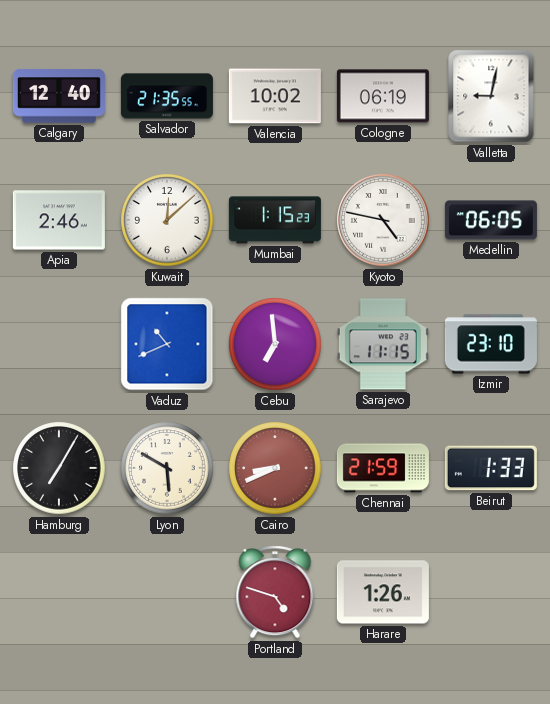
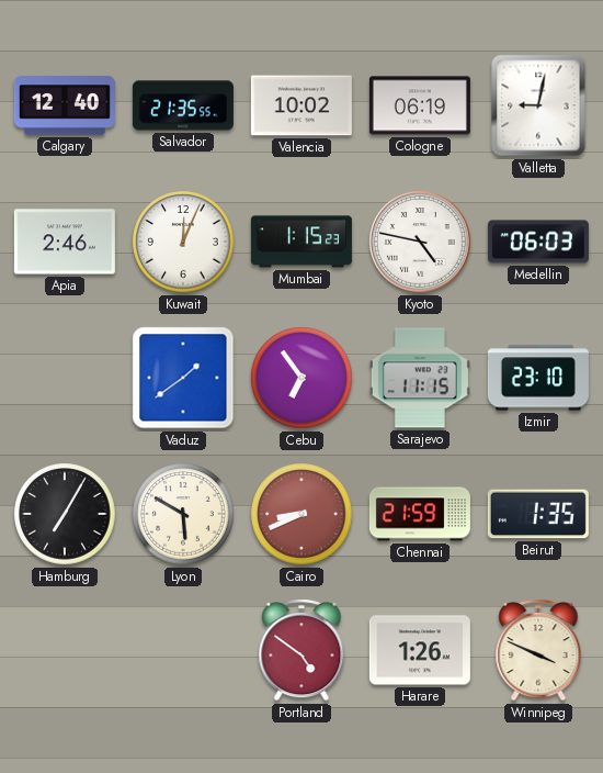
Kuwait: 12:08 -> 12:04
Medellin: 06:05 -> 06:03
Vaduz: 10:41 -> 1:39
Cebu: 6:59 -> 6:54
Beirut: 1:33 -> 1:35
Portland: 4:48 -> 4:51
Winnipeg: none -> 3:49
